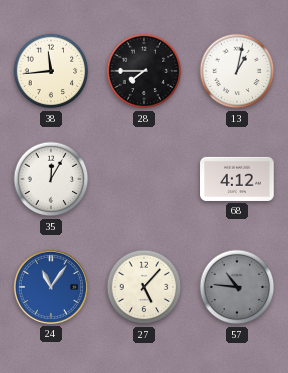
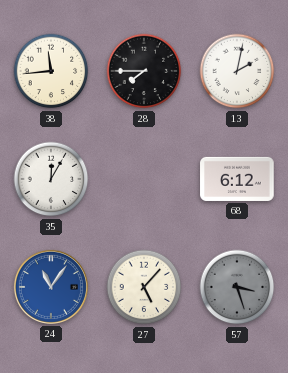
13: 1:02 -> 2:02
68: 4:12 -> 6:12
57: 10:46 -> 3:27
